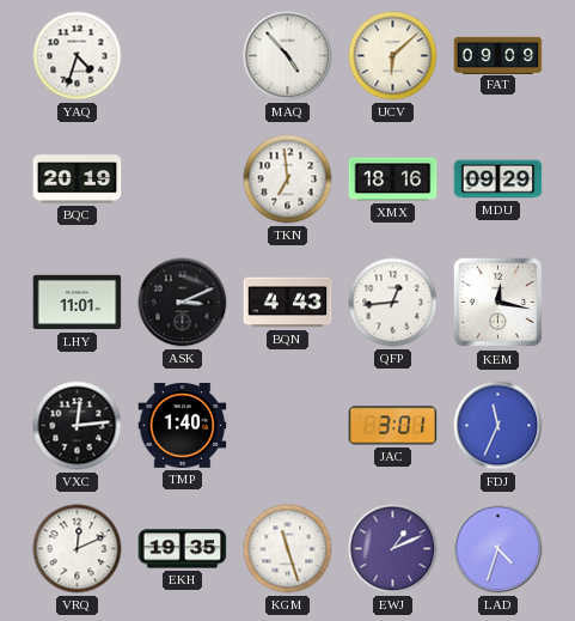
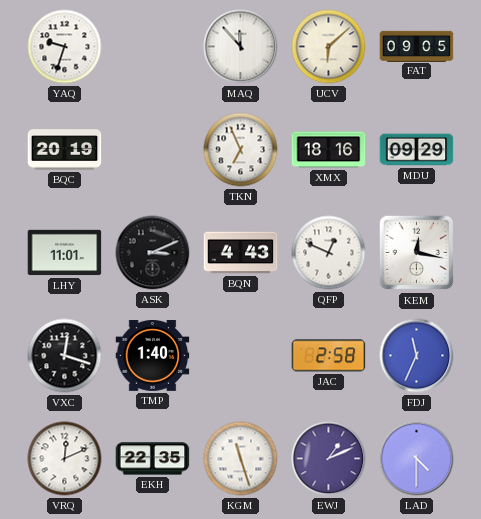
YAQ: 4:33 -> 9:33
MAQ: 4:53 -> 11:53
FAT: 09:09 -> 09:05
TKN: 6:59 -> 6:56
QFP: 12:44 -> 12:49
VXC: 12:14 -> 12:18
JAC: 3:01 -> 2:58
EKH: 19:35 -> 22:35
LAD: 4:33 -> 4:30
